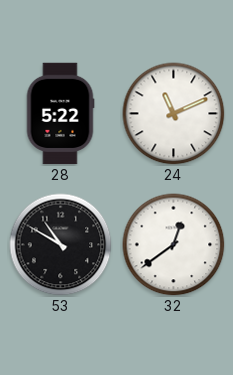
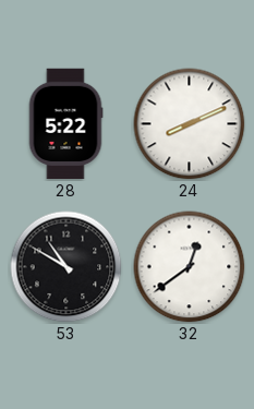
24: 11:11 -> 8:11
